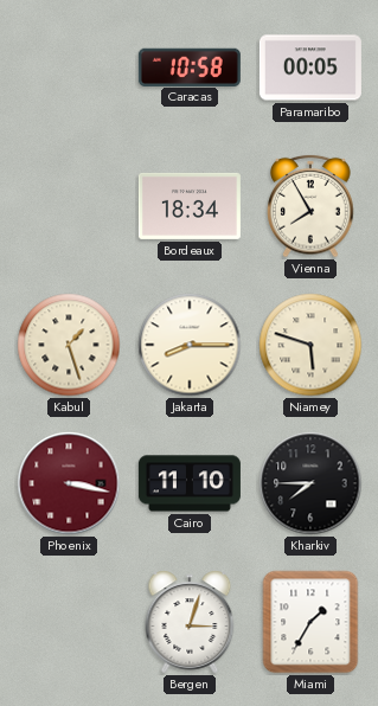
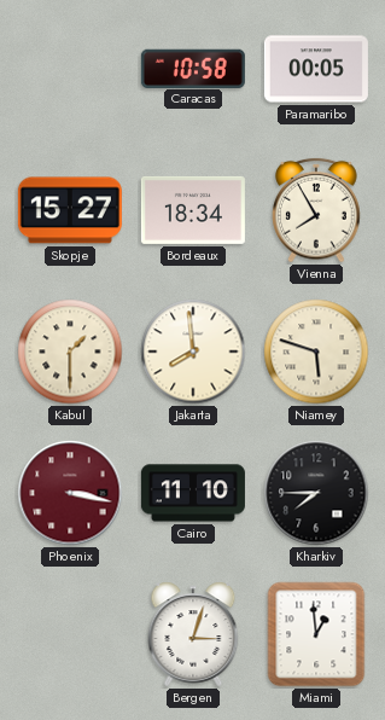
Skopje: none -> 15:27
Kabul: 1:27 -> 1:30
Jakarta: 8:15 -> 7:59
Miami: 1:35 -> 12:59
